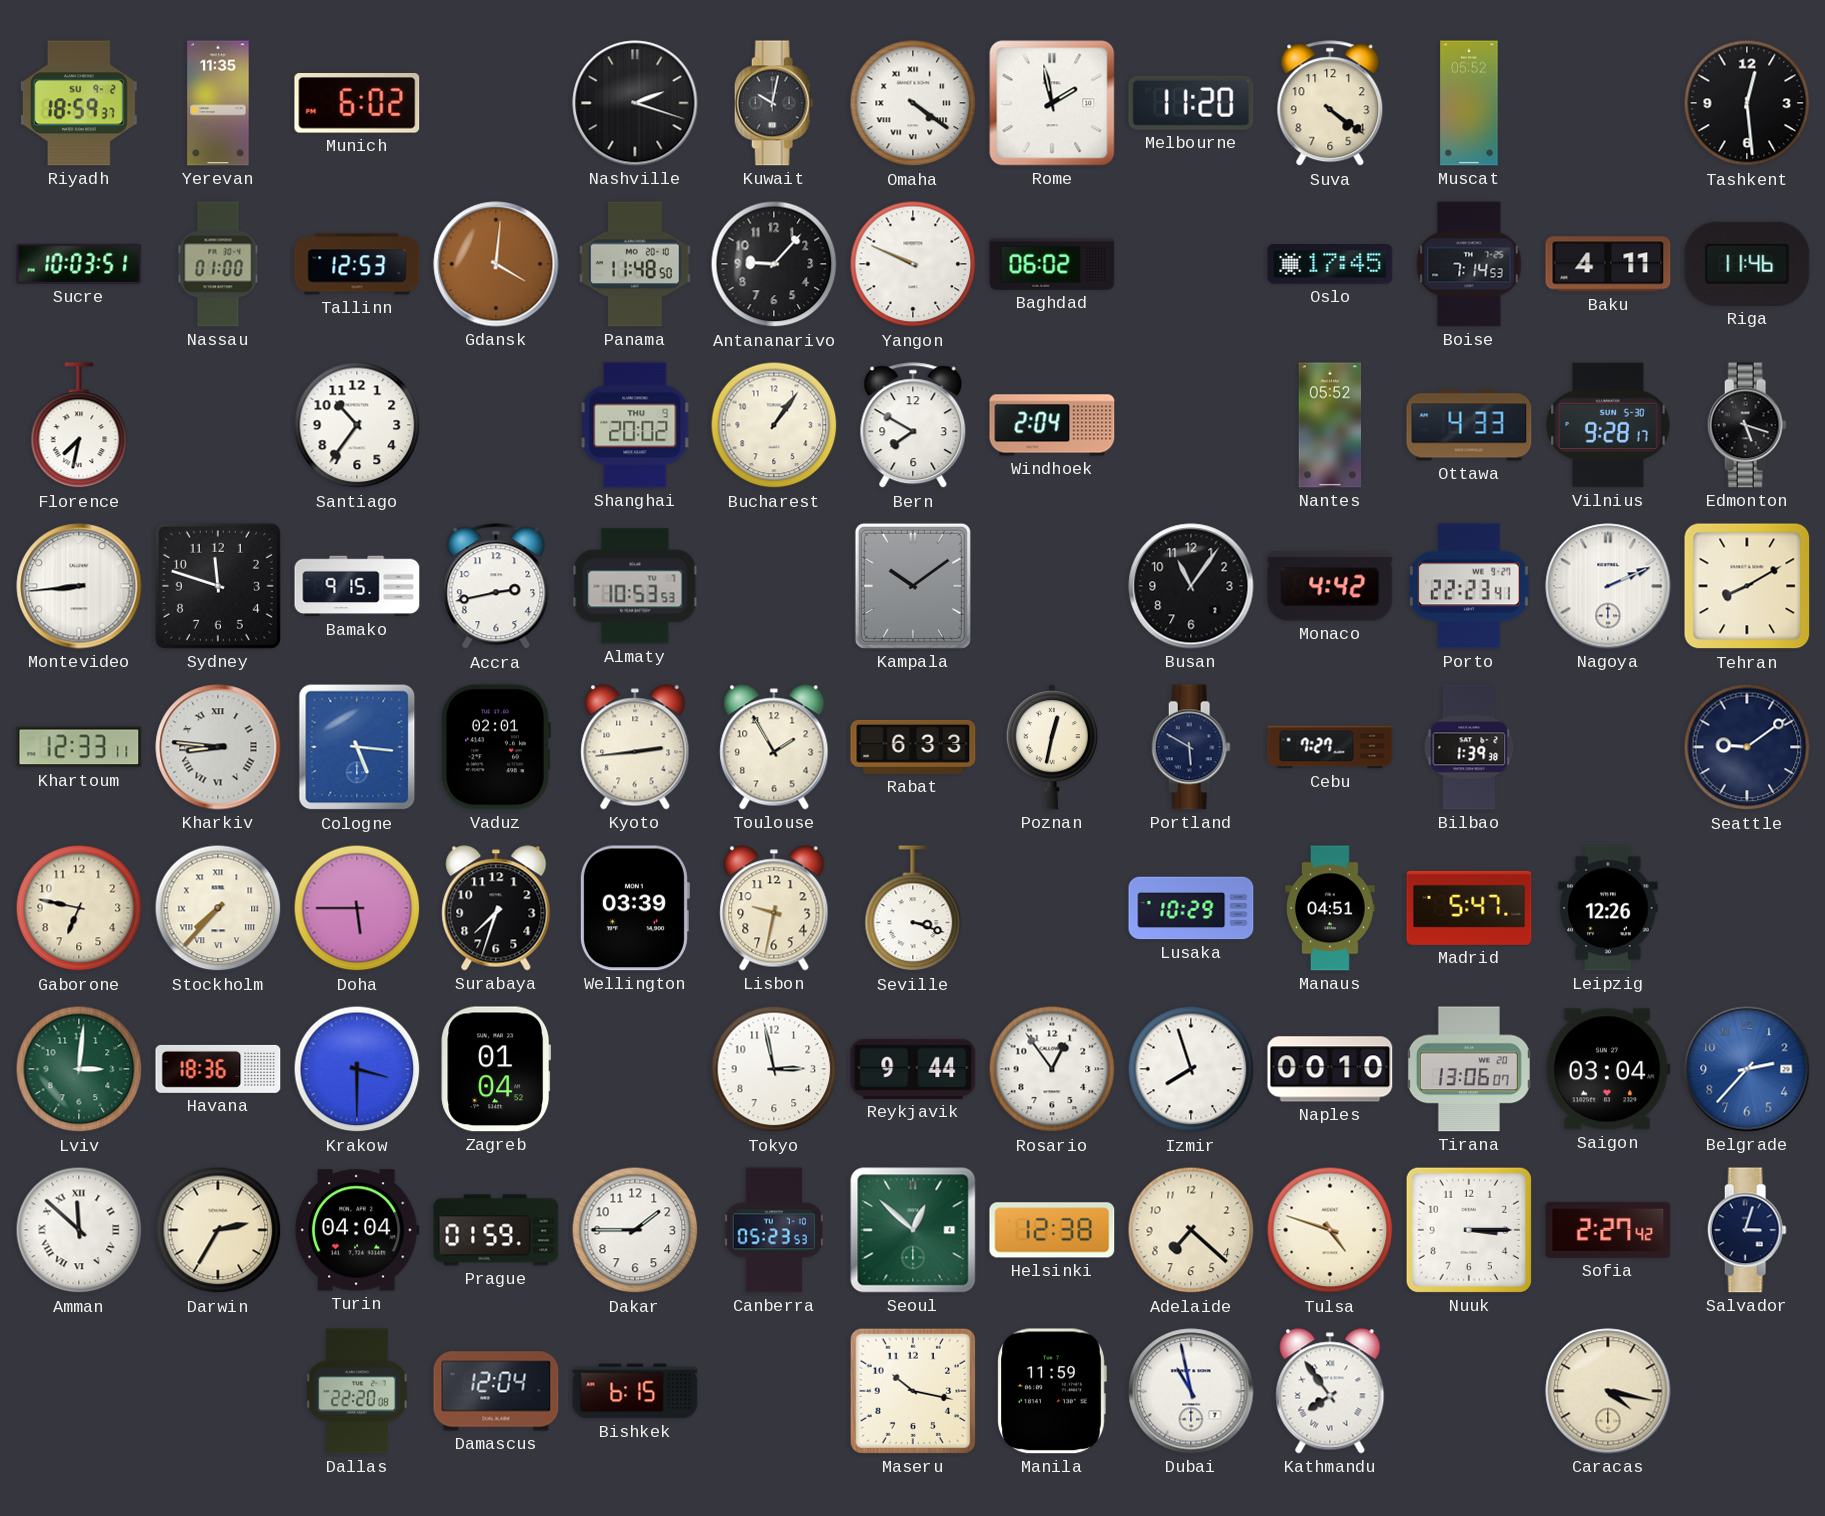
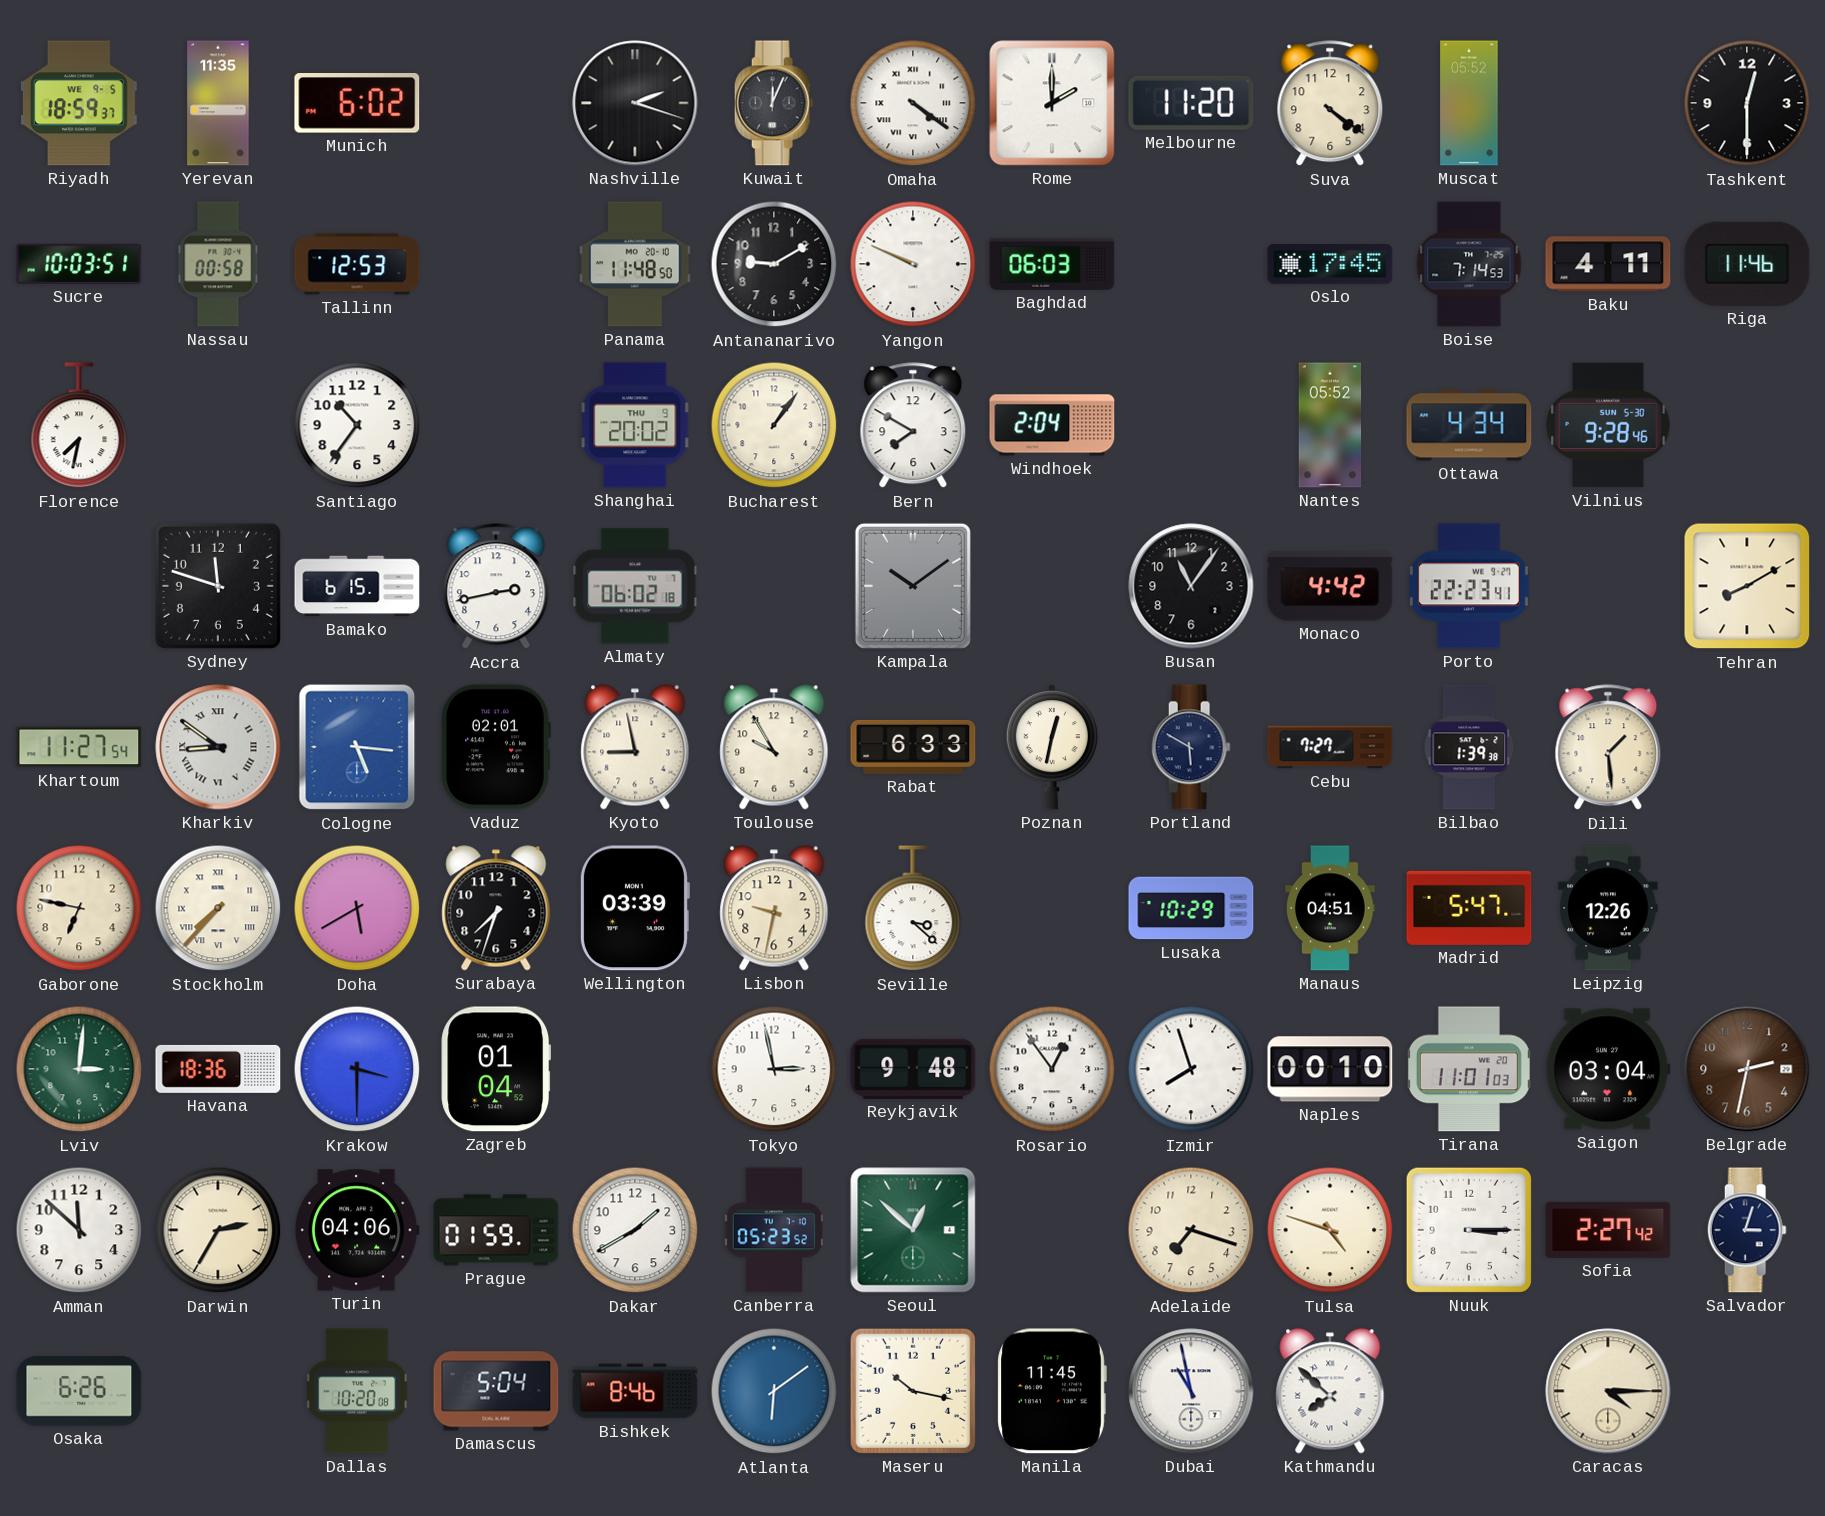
Riyadh date: SU 9-2 -> WE 9-5
Kuwait: 10:02 -> 12:04
Rome: 1:58 -> 2:00
Tashkent: 12:29 -> 12:30
Nassau: 01:00 -> 00:58
Gdansk: 4:01 -> none
Antananarivo: 9:07 -> 9:10
Baghdad: 06:02 -> 06:03
Ottawa: 4:33 -> 4:34
Vilnius: 9:28:17 -> 9:28:46
Edmonton: 5:18 -> none
Montevideo: 8:44 -> none
Bamako: 9:15 -> 6:15
Almaty: 10:53 -> 06:02
Nagoya: 2:11 -> none
Khartoum: 12:33 -> 11:27
Kharkiv: 8:46 -> 8:51
Kyoto: 2:44 -> 8:58
Toulouse: 1:55 -> 9:55
Dili: none -> 1:29
Seattle: 9:09 -> none
Doha: 5:45 -> 5:40
Seville: 3:18 -> 3:22
Reykjavik: 9:44 -> 9:48
Tirana: 13:06 -> 11:01
Belgrade: 2:37 -> 2:32
Belgrade dial: blue -> brown
Amman numerals: Roman -> Arabic
Turin: 04:04 -> 04:06
Dakar: 1:45 -> 1:40
Canberra: 05:23:53 -> 05:23:52
Helsinki: 12:38 -> none
Adelaide: 7:22 -> 7:18
Osaka: none -> 6:26
Dallas: 22:20 -> 10:20
Damascus: 12:04 -> 5:04
Bishkek: 6:15 -> 8:46
Atlanta: none -> 6:09
Manila: 11:59 -> 11:45
Kathmandu: 7:54 -> 7:52
Caracas: 4:17 -> 4:15
